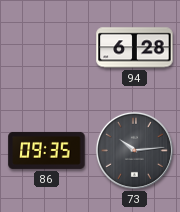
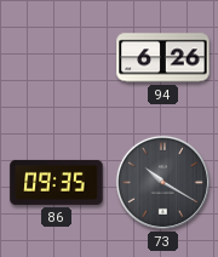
94: 6:28 -> 6:26
73: 10:14 -> 10:20
